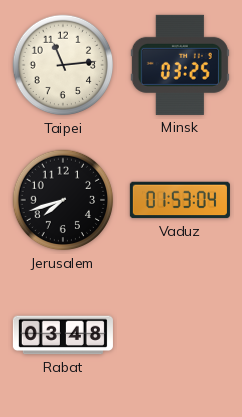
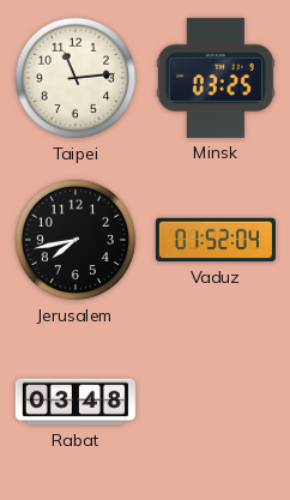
Jerusalem: 7:42 -> 7:43
Vaduz: 01:53 -> 01:52
